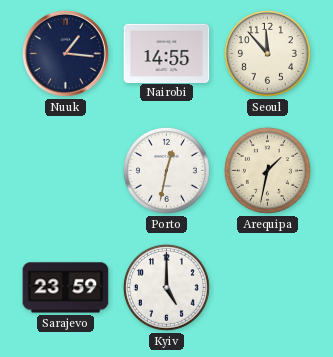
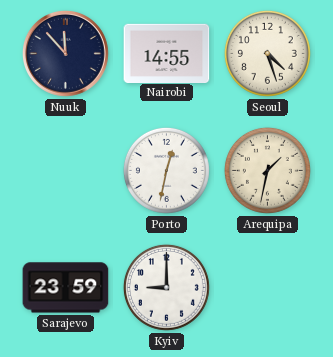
Nuuk: 1:16 -> 11:53
Seoul: 11:53 -> 4:27
Kyiv: 5:00 -> 9:00
